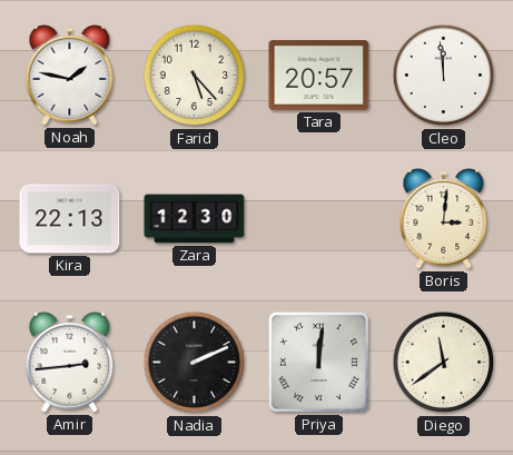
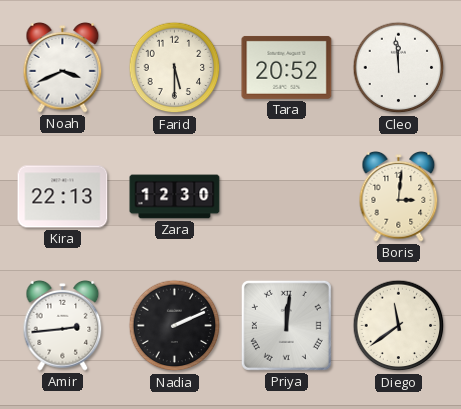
Noah: 1:47 -> 3:41
Farid: 5:23 -> 5:30
Tara: 20:57 -> 20:52
